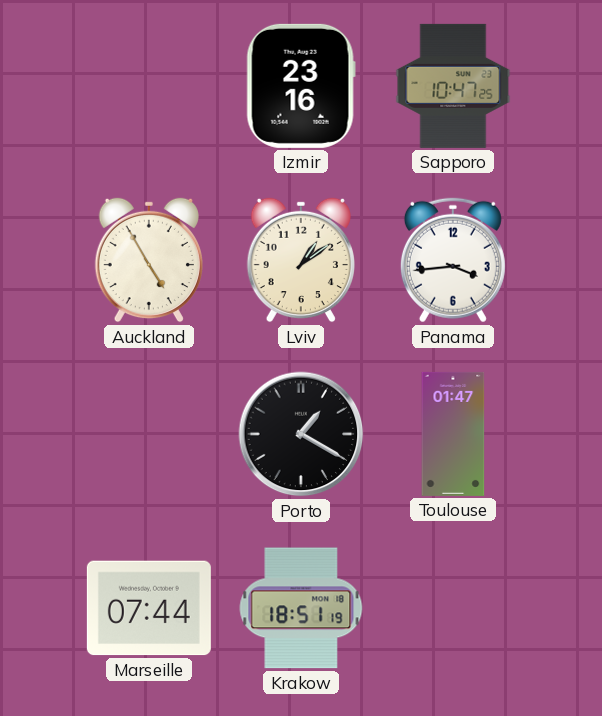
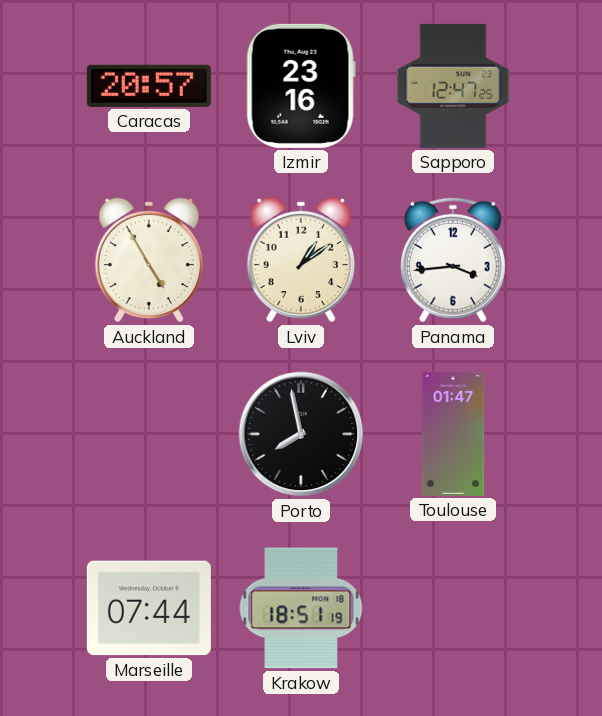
Caracas: none -> 20:57
Sapporo: 10:47 -> 12:47
Porto: 1:20 -> 7:58
